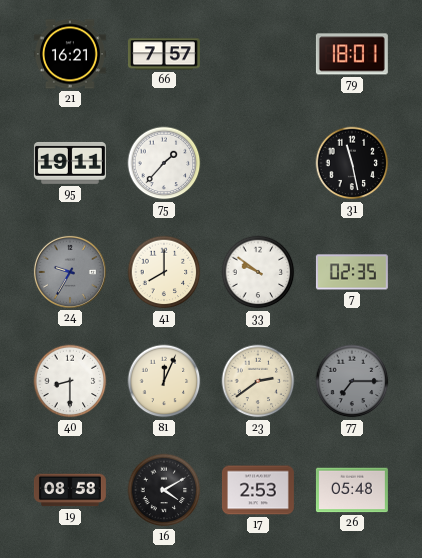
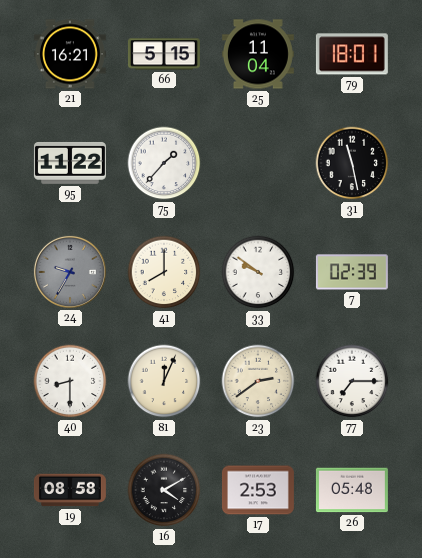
66: 7:57 -> 5:15
25: none -> 11:04
95: 19:11 -> 11:22
7: 02:35 -> 02:39
77 dial: grey -> white
